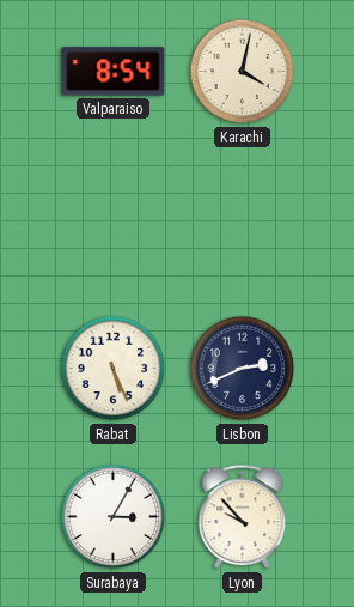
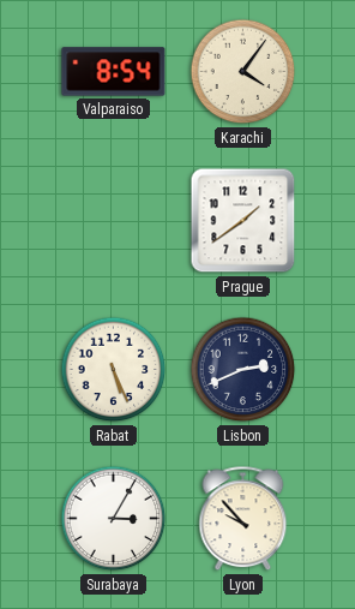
Karachi: 4:02 -> 4:06
Prague: none -> 1:39
